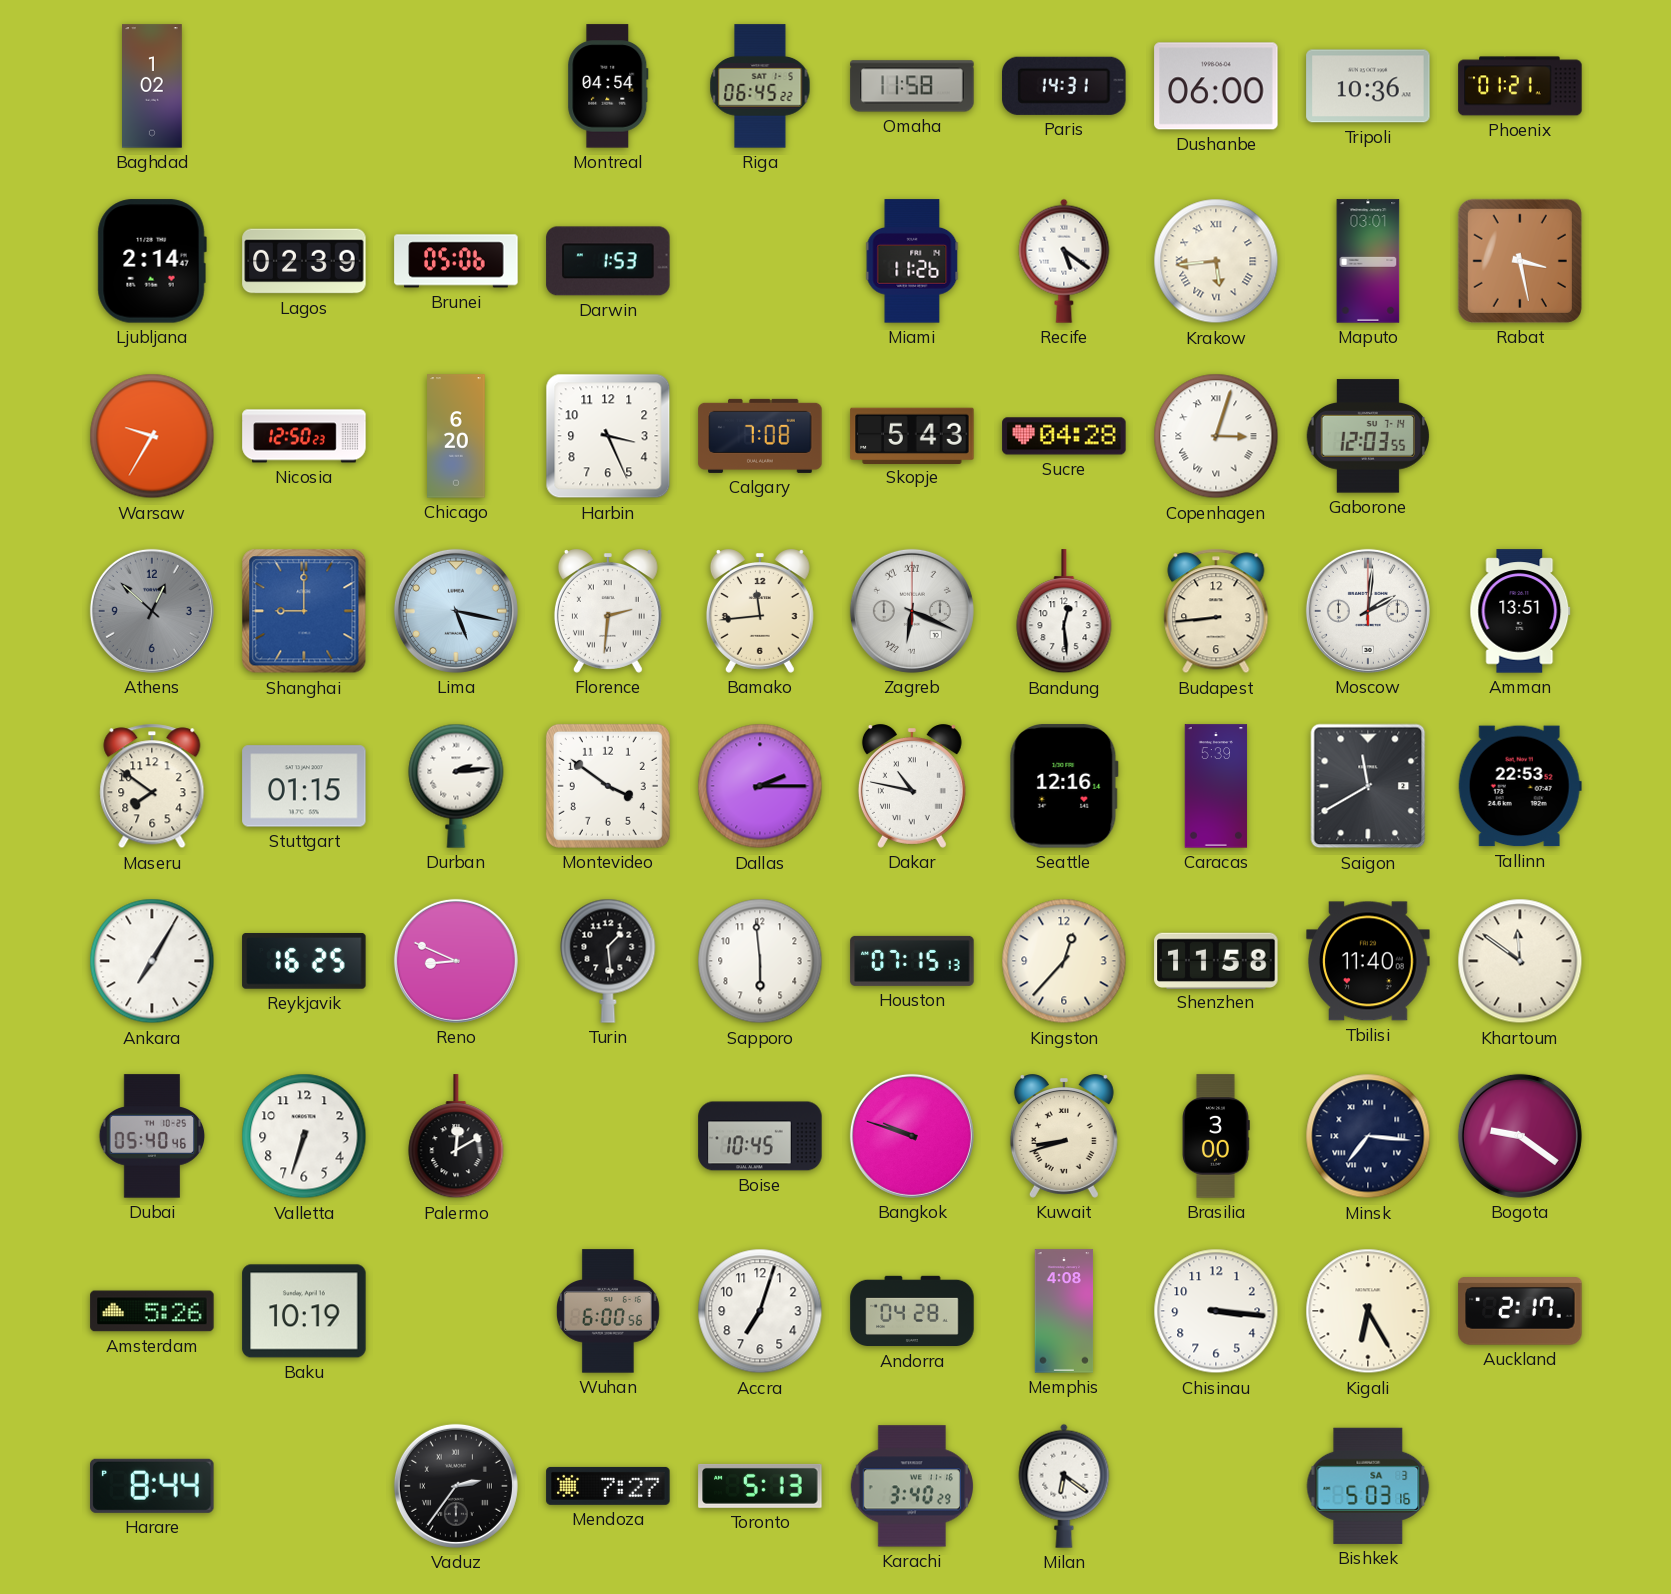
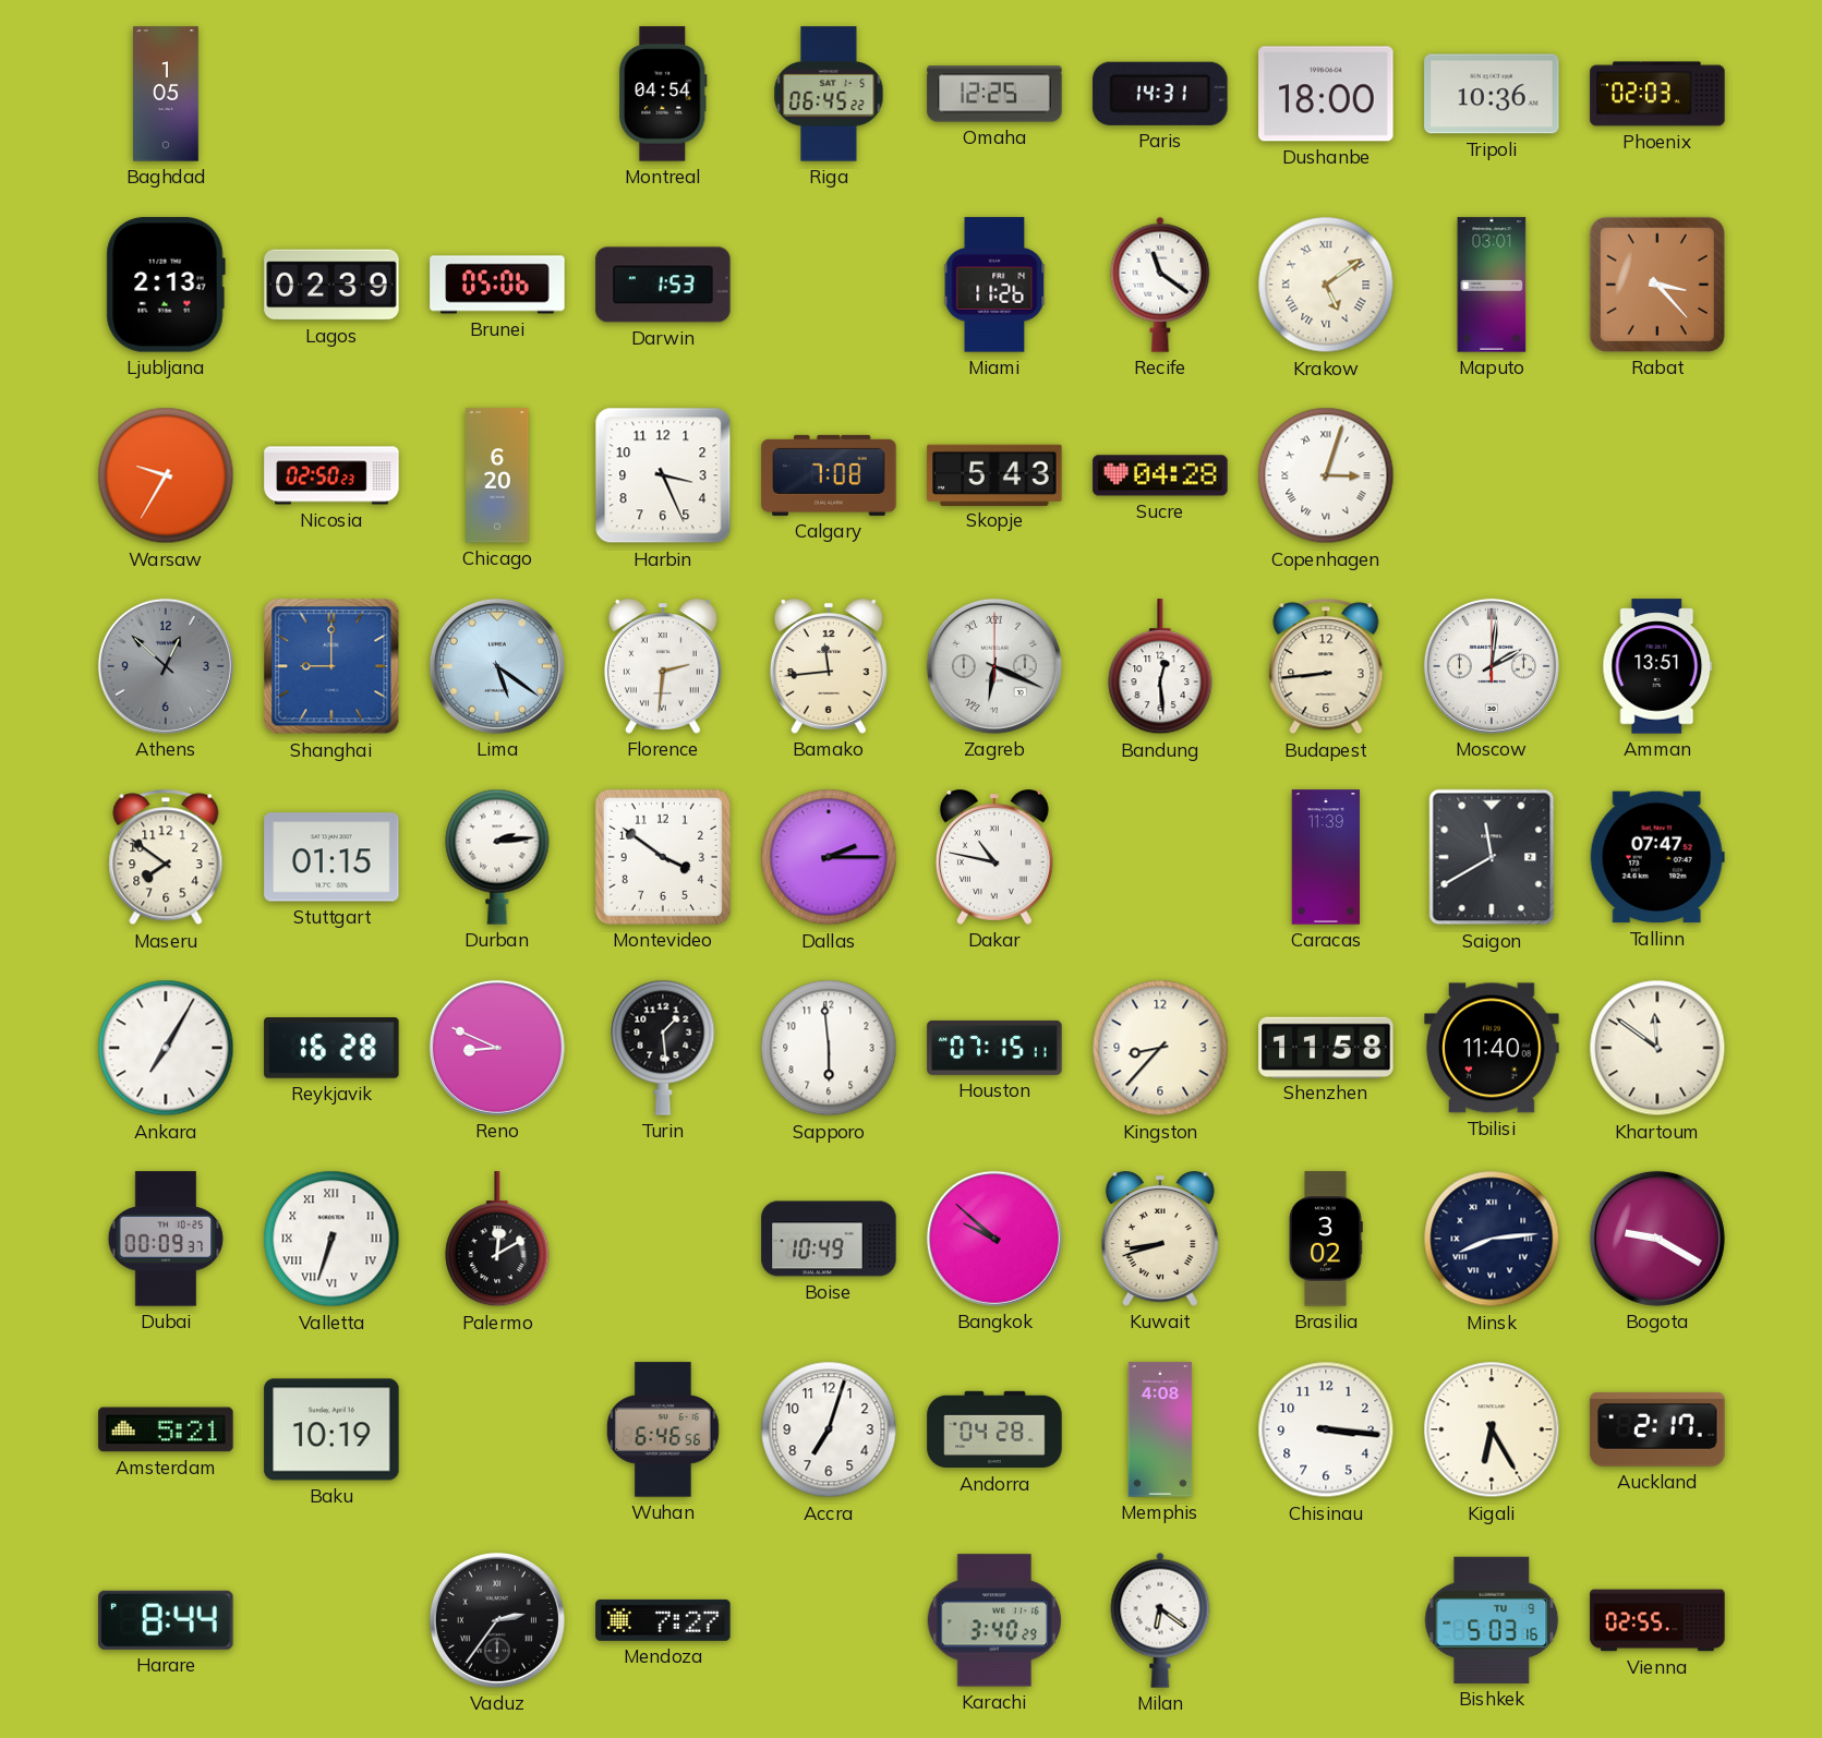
Baghdad: 1:02 -> 1:05
Omaha: 11:58 -> 12:25
Dushanbe: 06:00 -> 18:00
Phoenix: 01:21 -> 02:03
Ljubljana: 2:14 -> 2:13
Recife: 5:21 -> 11:21
Krakow: 5:44 -> 5:09
Rabat: 3:28 -> 3:23
Nicosia: 12:50 -> 02:50
Gaborone: 12:03 -> none
Lima: 5:17 -> 5:21
Seattle: 12:16 -> none
Caracas: 5:39 -> 11:39
Tallinn: 22:53 -> 07:47
Reykjavik: 16:25 -> 16:28
Houston: 07:15:13 -> 07:15:11
Kingston: 12:37 -> 8:37
Dubai: 05:40 -> 00:09
Valletta numerals: Arabic -> Roman
Boise: 10:45 -> 10:49
Bangkok: 9:48 -> 9:52
Brasilia: 3:00 -> 3:02
Minsk: 7:16 -> 8:14
Bogota: 9:21 -> 9:20
Amsterdam: 5:26 -> 5:21
Wuhan: 6:00 -> 6:46
Toronto: 5:13 -> none
Bishkek date: SA 3 -> TU 9
Vienna: none -> 02:55
